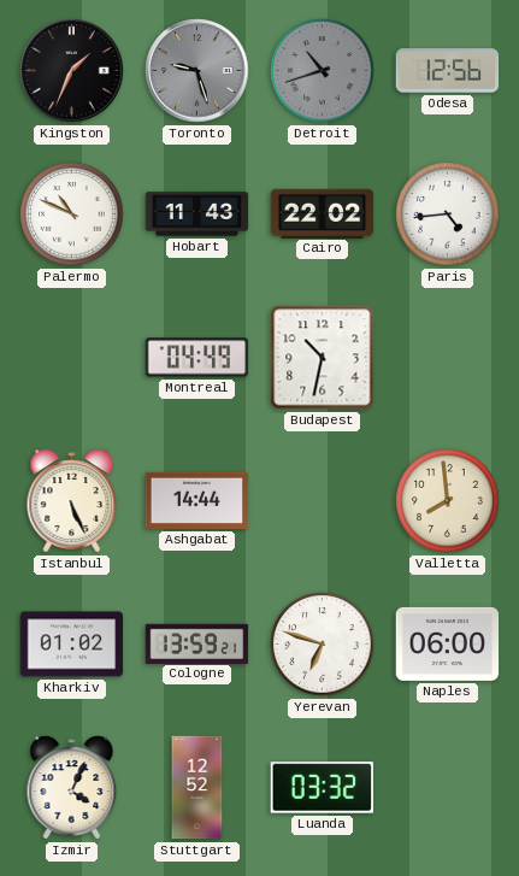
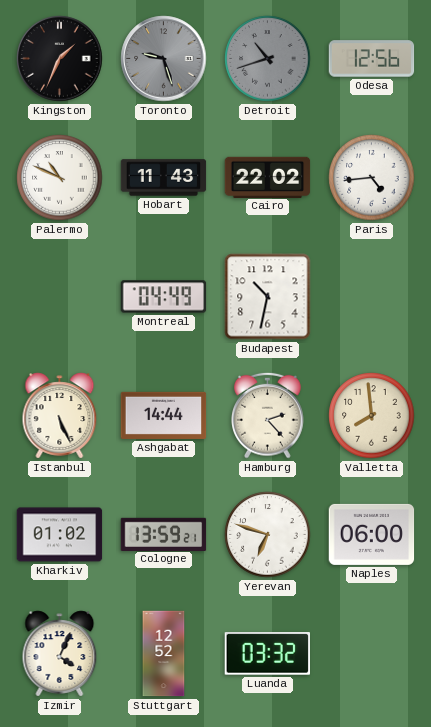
Hamburg: none -> 2:23
